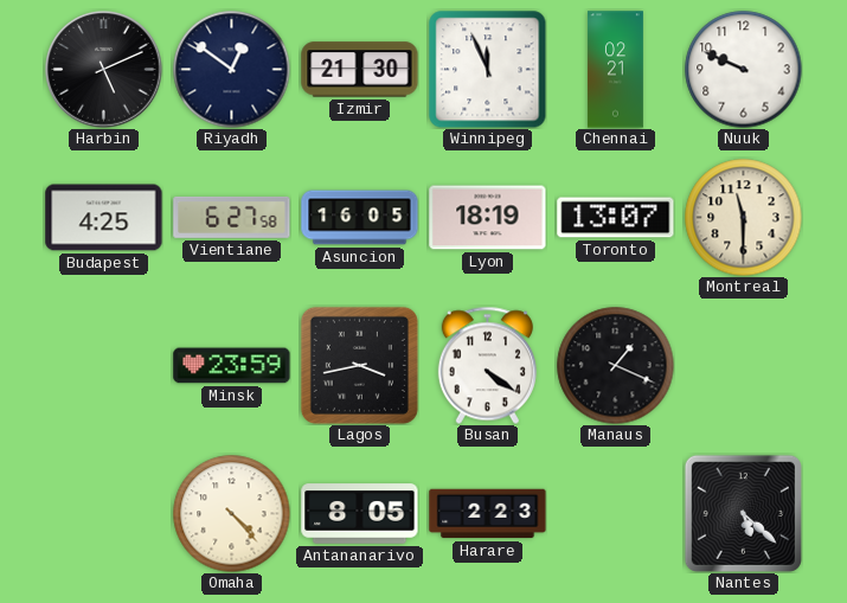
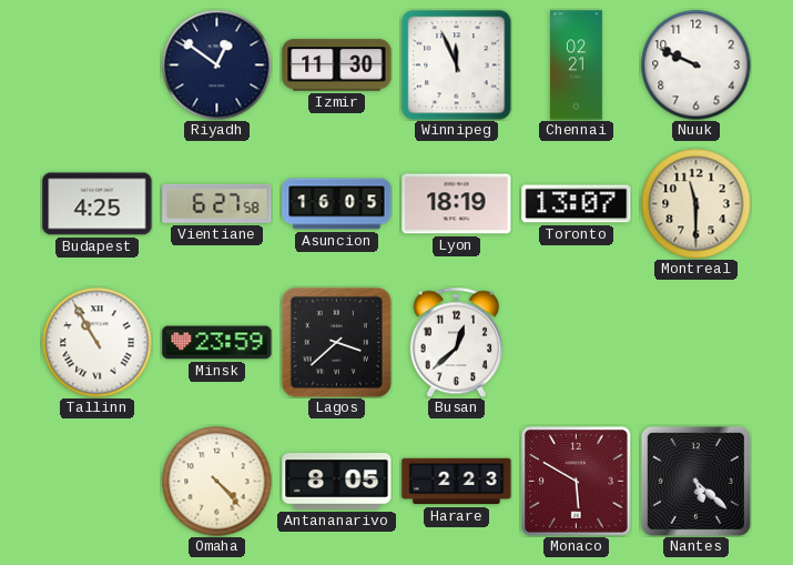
Harbin: 5:11 -> none
Izmir: 21:30 -> 11:30
Tallinn: none -> 10:55
Lagos: 3:43 -> 3:38
Busan: 4:21 -> 12:38
Manaus: 1:19 -> none
Monaco: none -> 5:50
